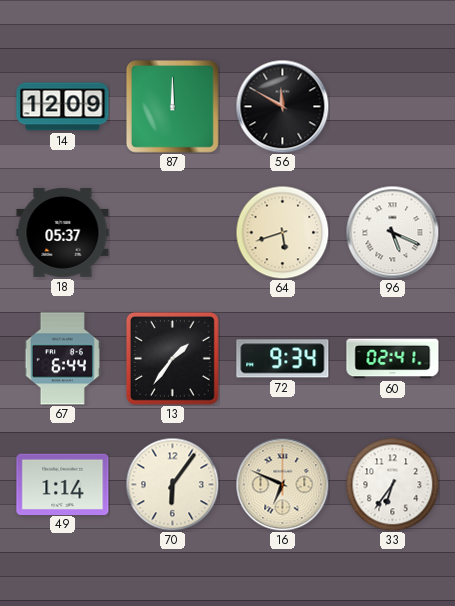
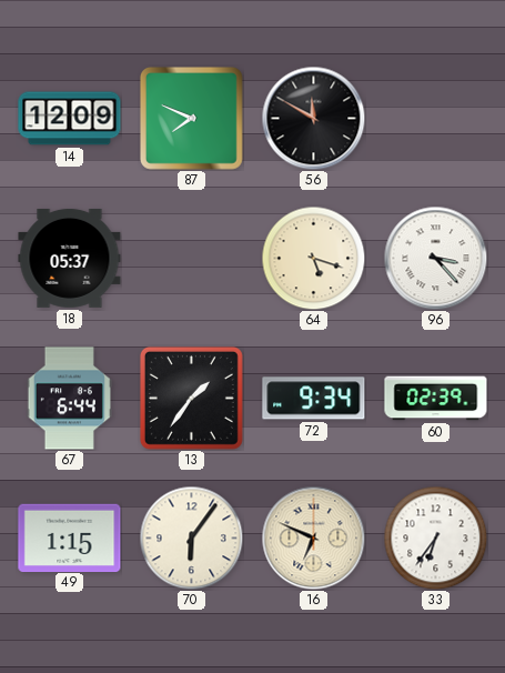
87: 12:00 -> 7:49
64: 5:42 -> 5:18
96: 5:19 -> 3:23
60: 02:41 -> 02:39
49: 1:14 -> 1:15
